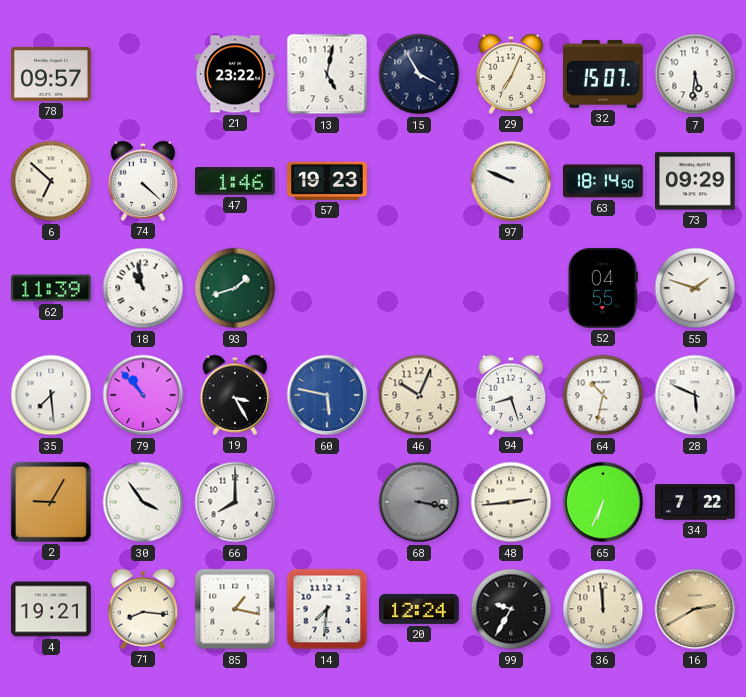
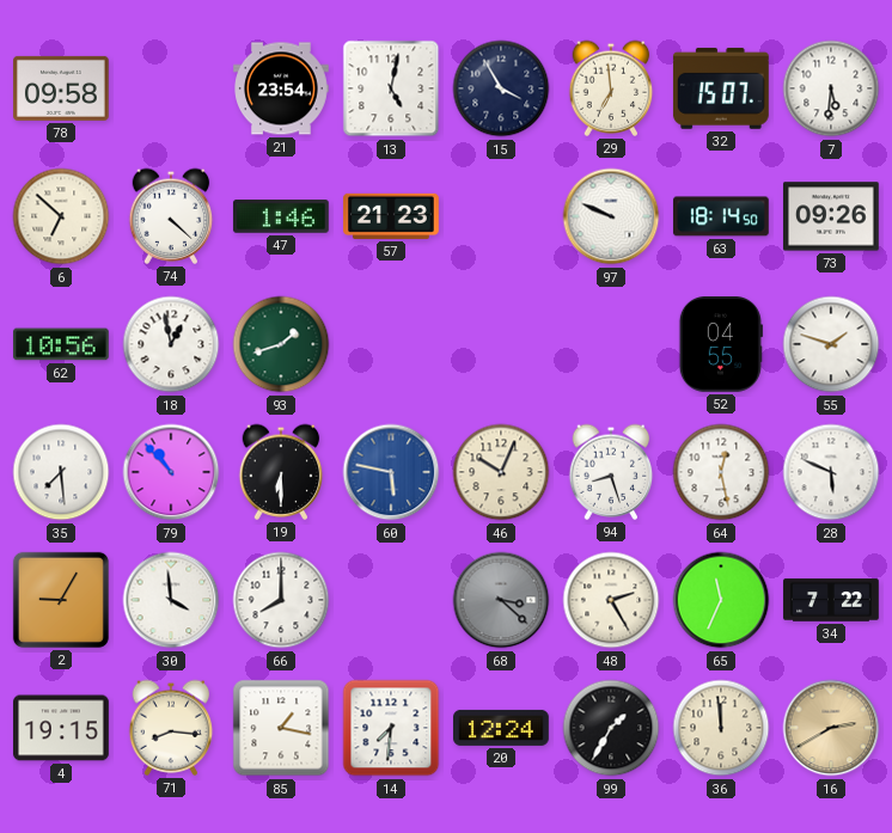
78: 09:57 -> 09:58
21: 23:22 -> 23:54
29: 7:04 -> 6:59
57: 19:23 -> 21:23
73: 09:29 -> 09:26
62: 11:39 -> 10:56
18: 10:58 -> 12:58
19: 3:25 -> 6:30
64: 10:32 -> 12:28
30: 3:54 -> 3:59
68: 3:17 -> 3:22
48: 2:44 -> 2:25
65: 6:34 -> 11:34
4: 19:21 -> 19:15
99: 9:35 -> 1:35
